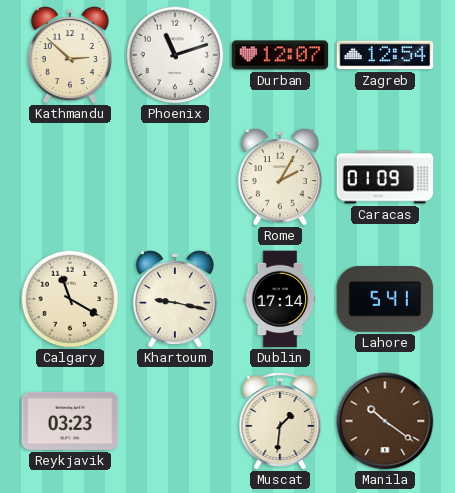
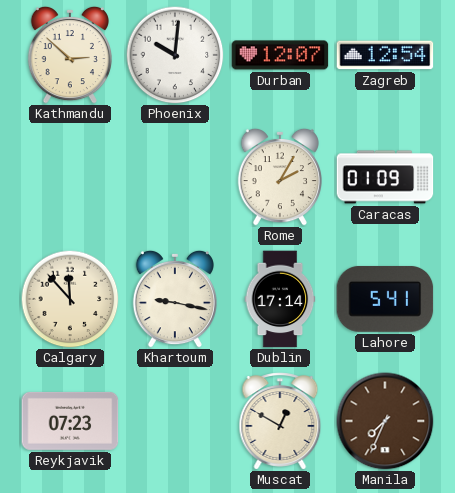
Phoenix: 11:12 -> 10:01
Calgary: 11:20 -> 11:53
Reykjavik: 03:23 -> 07:23
Muscat: 1:31 -> 12:50
Manila: 10:21 -> 7:34
